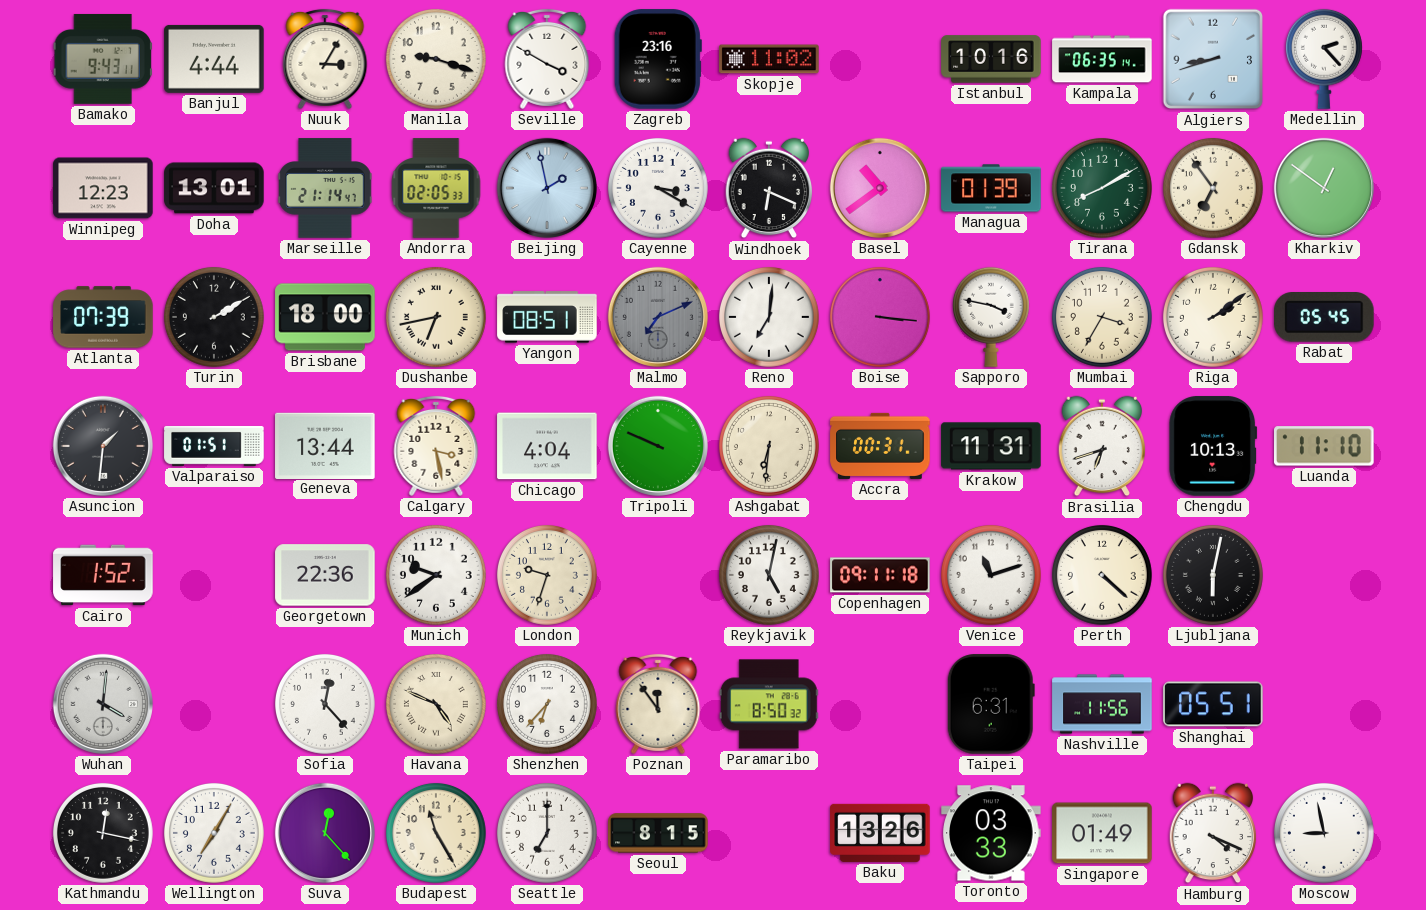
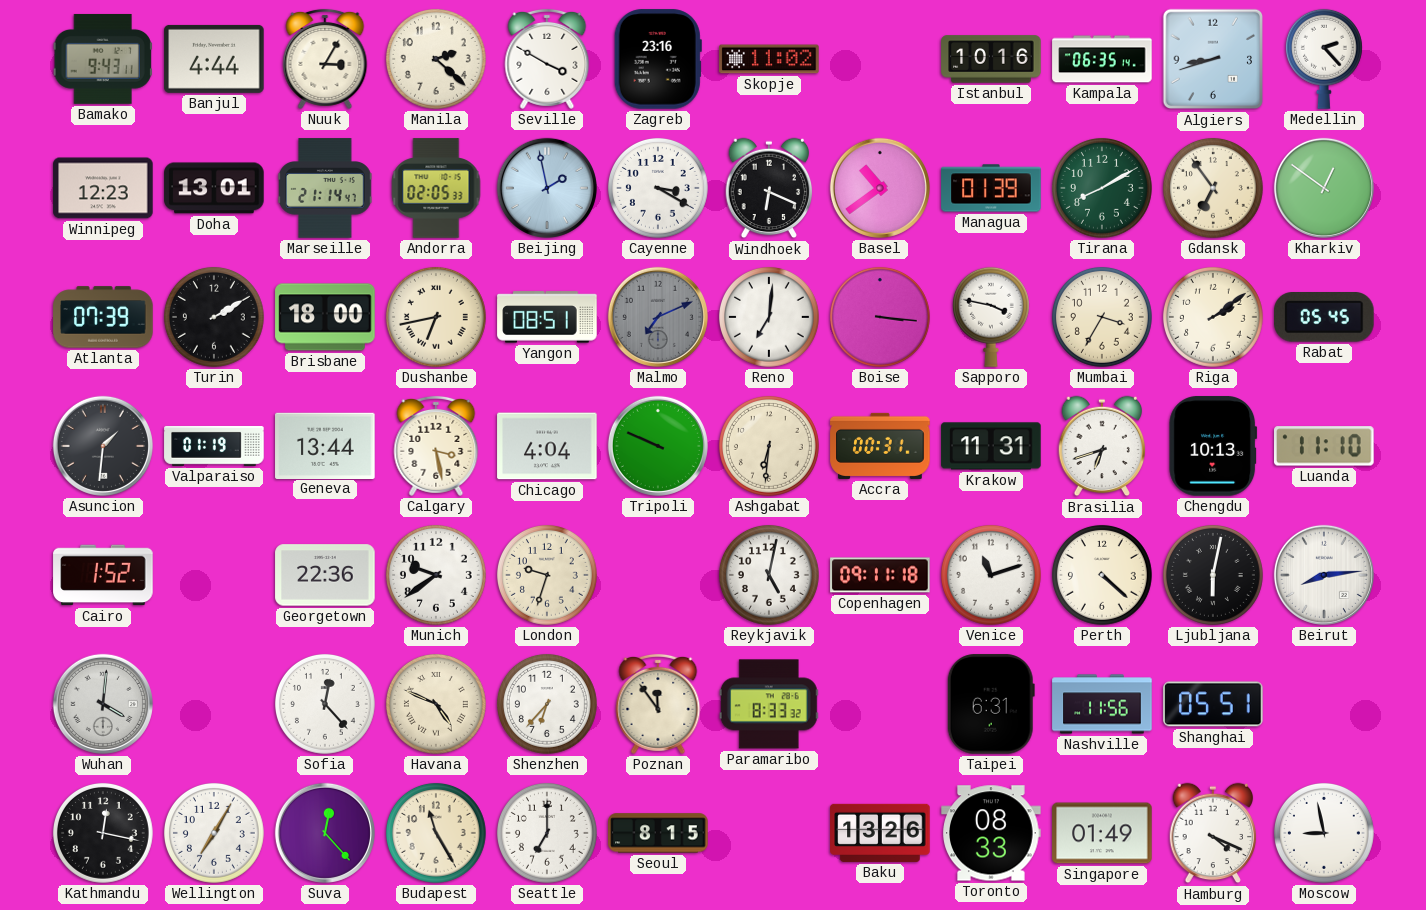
Manila: 9:18 -> 2:22
Valparaiso: 01:51 -> 01:19
Beirut: none -> 8:14
Paramaribo: 8:50 -> 8:33
Toronto: 03:33 -> 08:33
